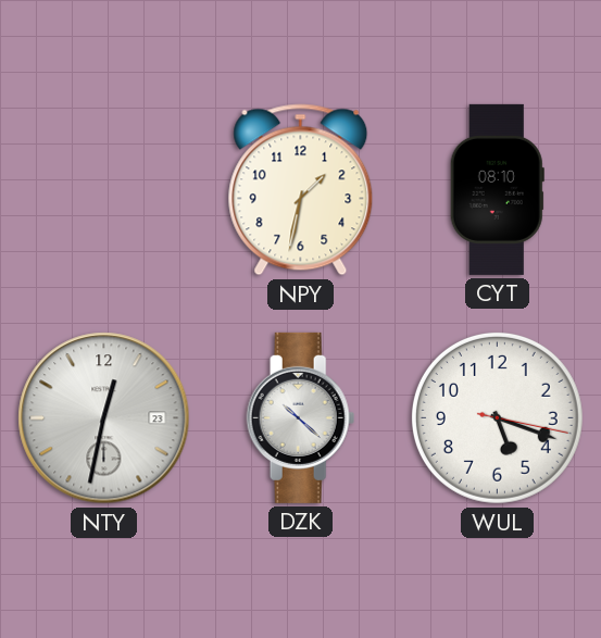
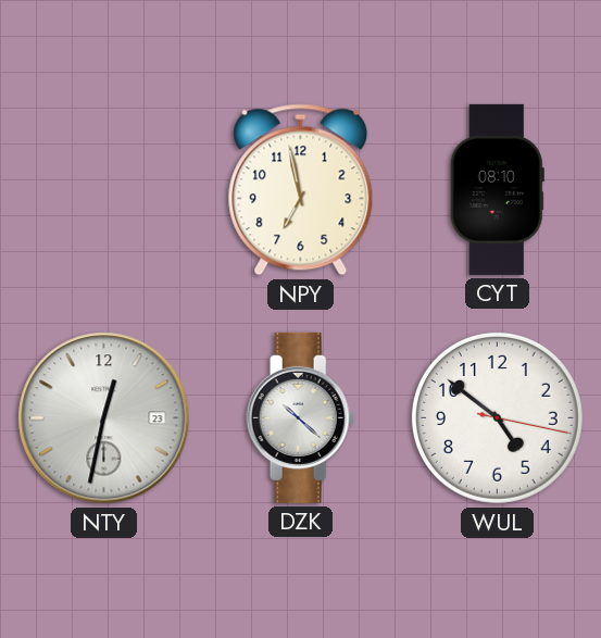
NPY: 1:32 -> 6:58
WUL: 5:18 -> 4:51
